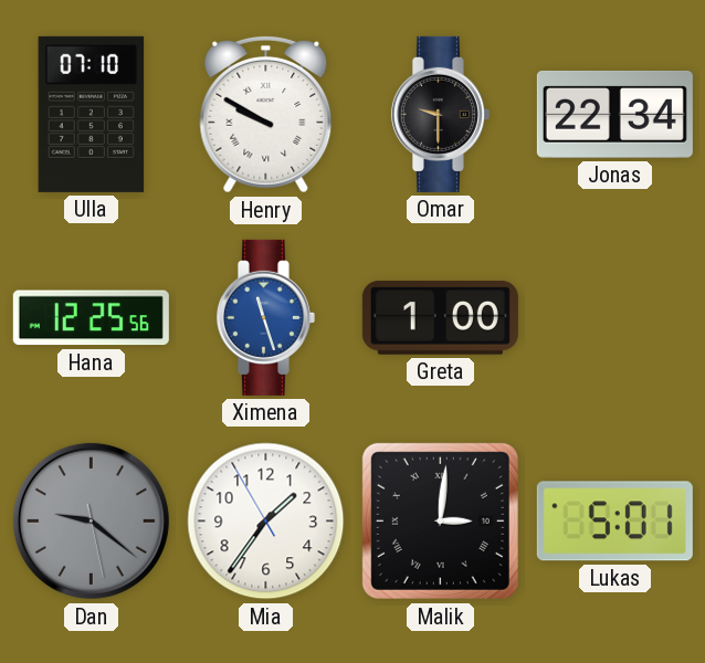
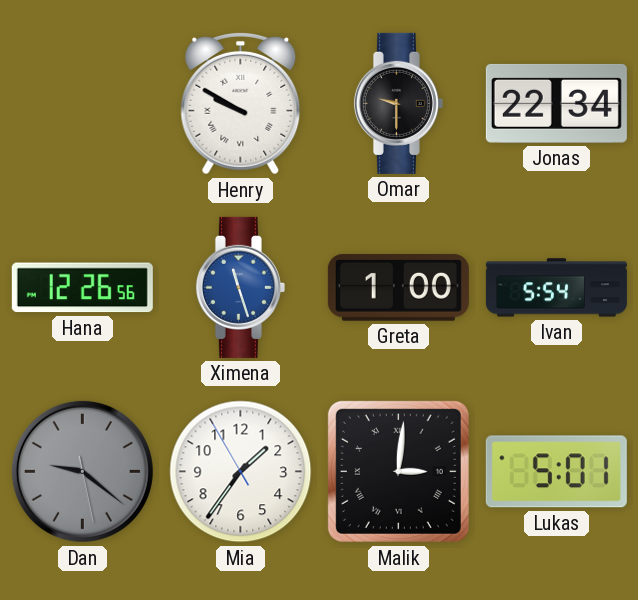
Ulla: 07:10 -> none
Hana: 12:25 -> 12:26
Ivan: none -> 5:54
